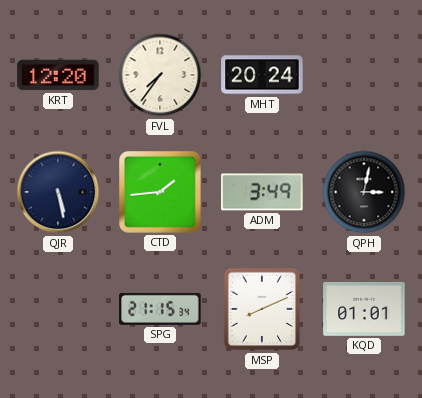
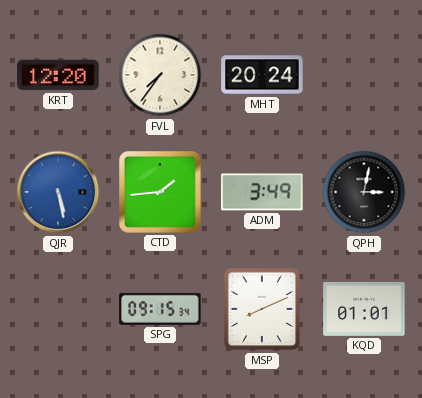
QJR dial: navy -> blue
SPG: 21:15 -> 09:15
